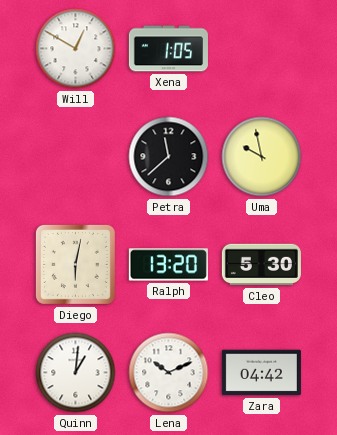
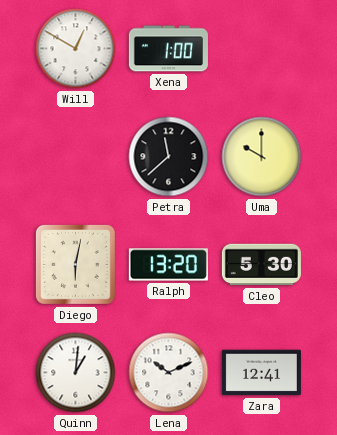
Xena: 1:05 -> 1:00
Uma: 9:58 -> 10:00
Zara: 04:42 -> 12:41
